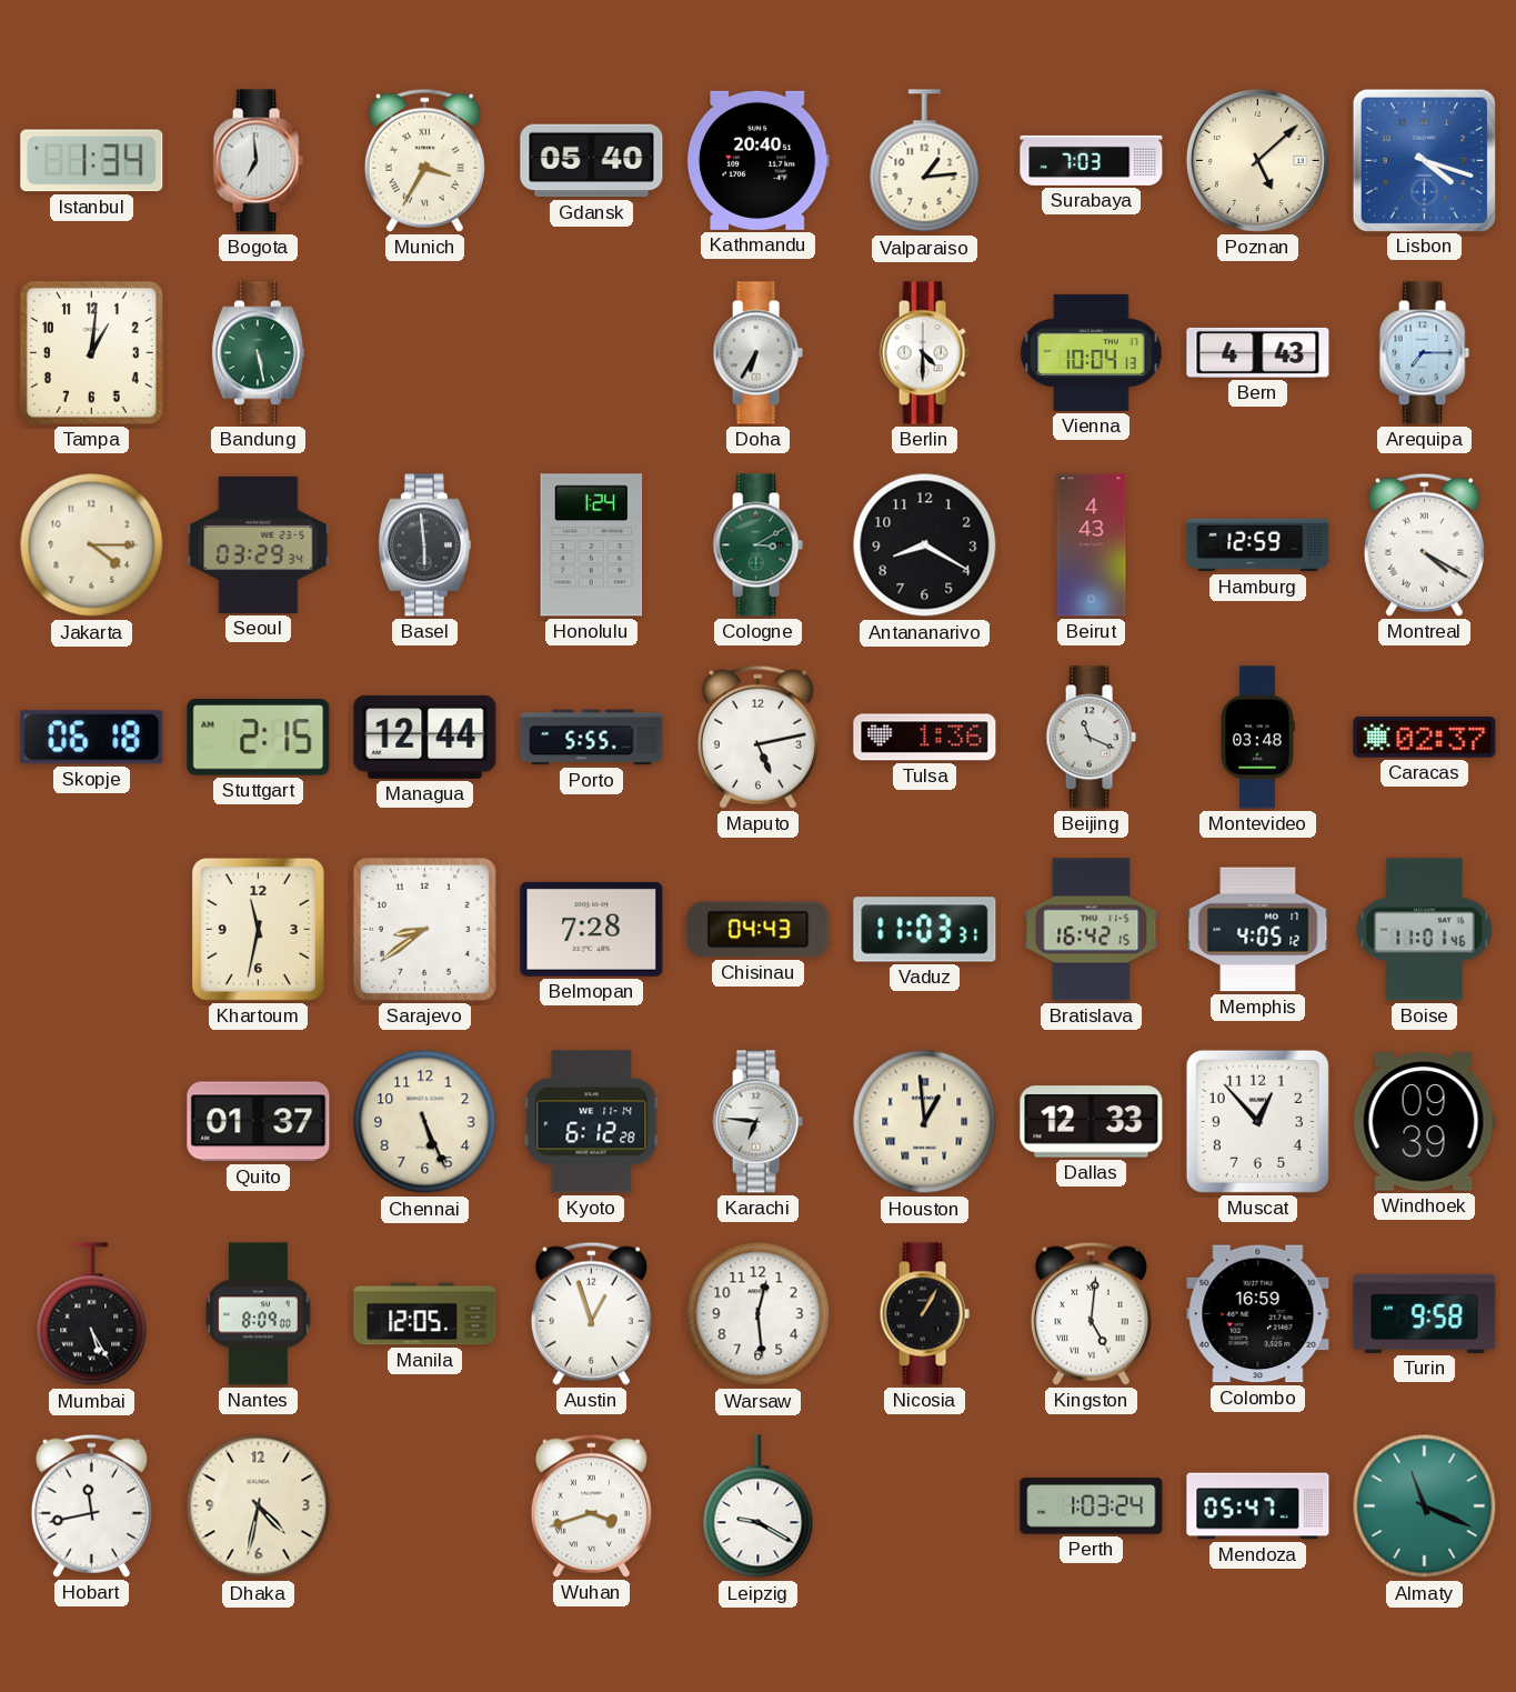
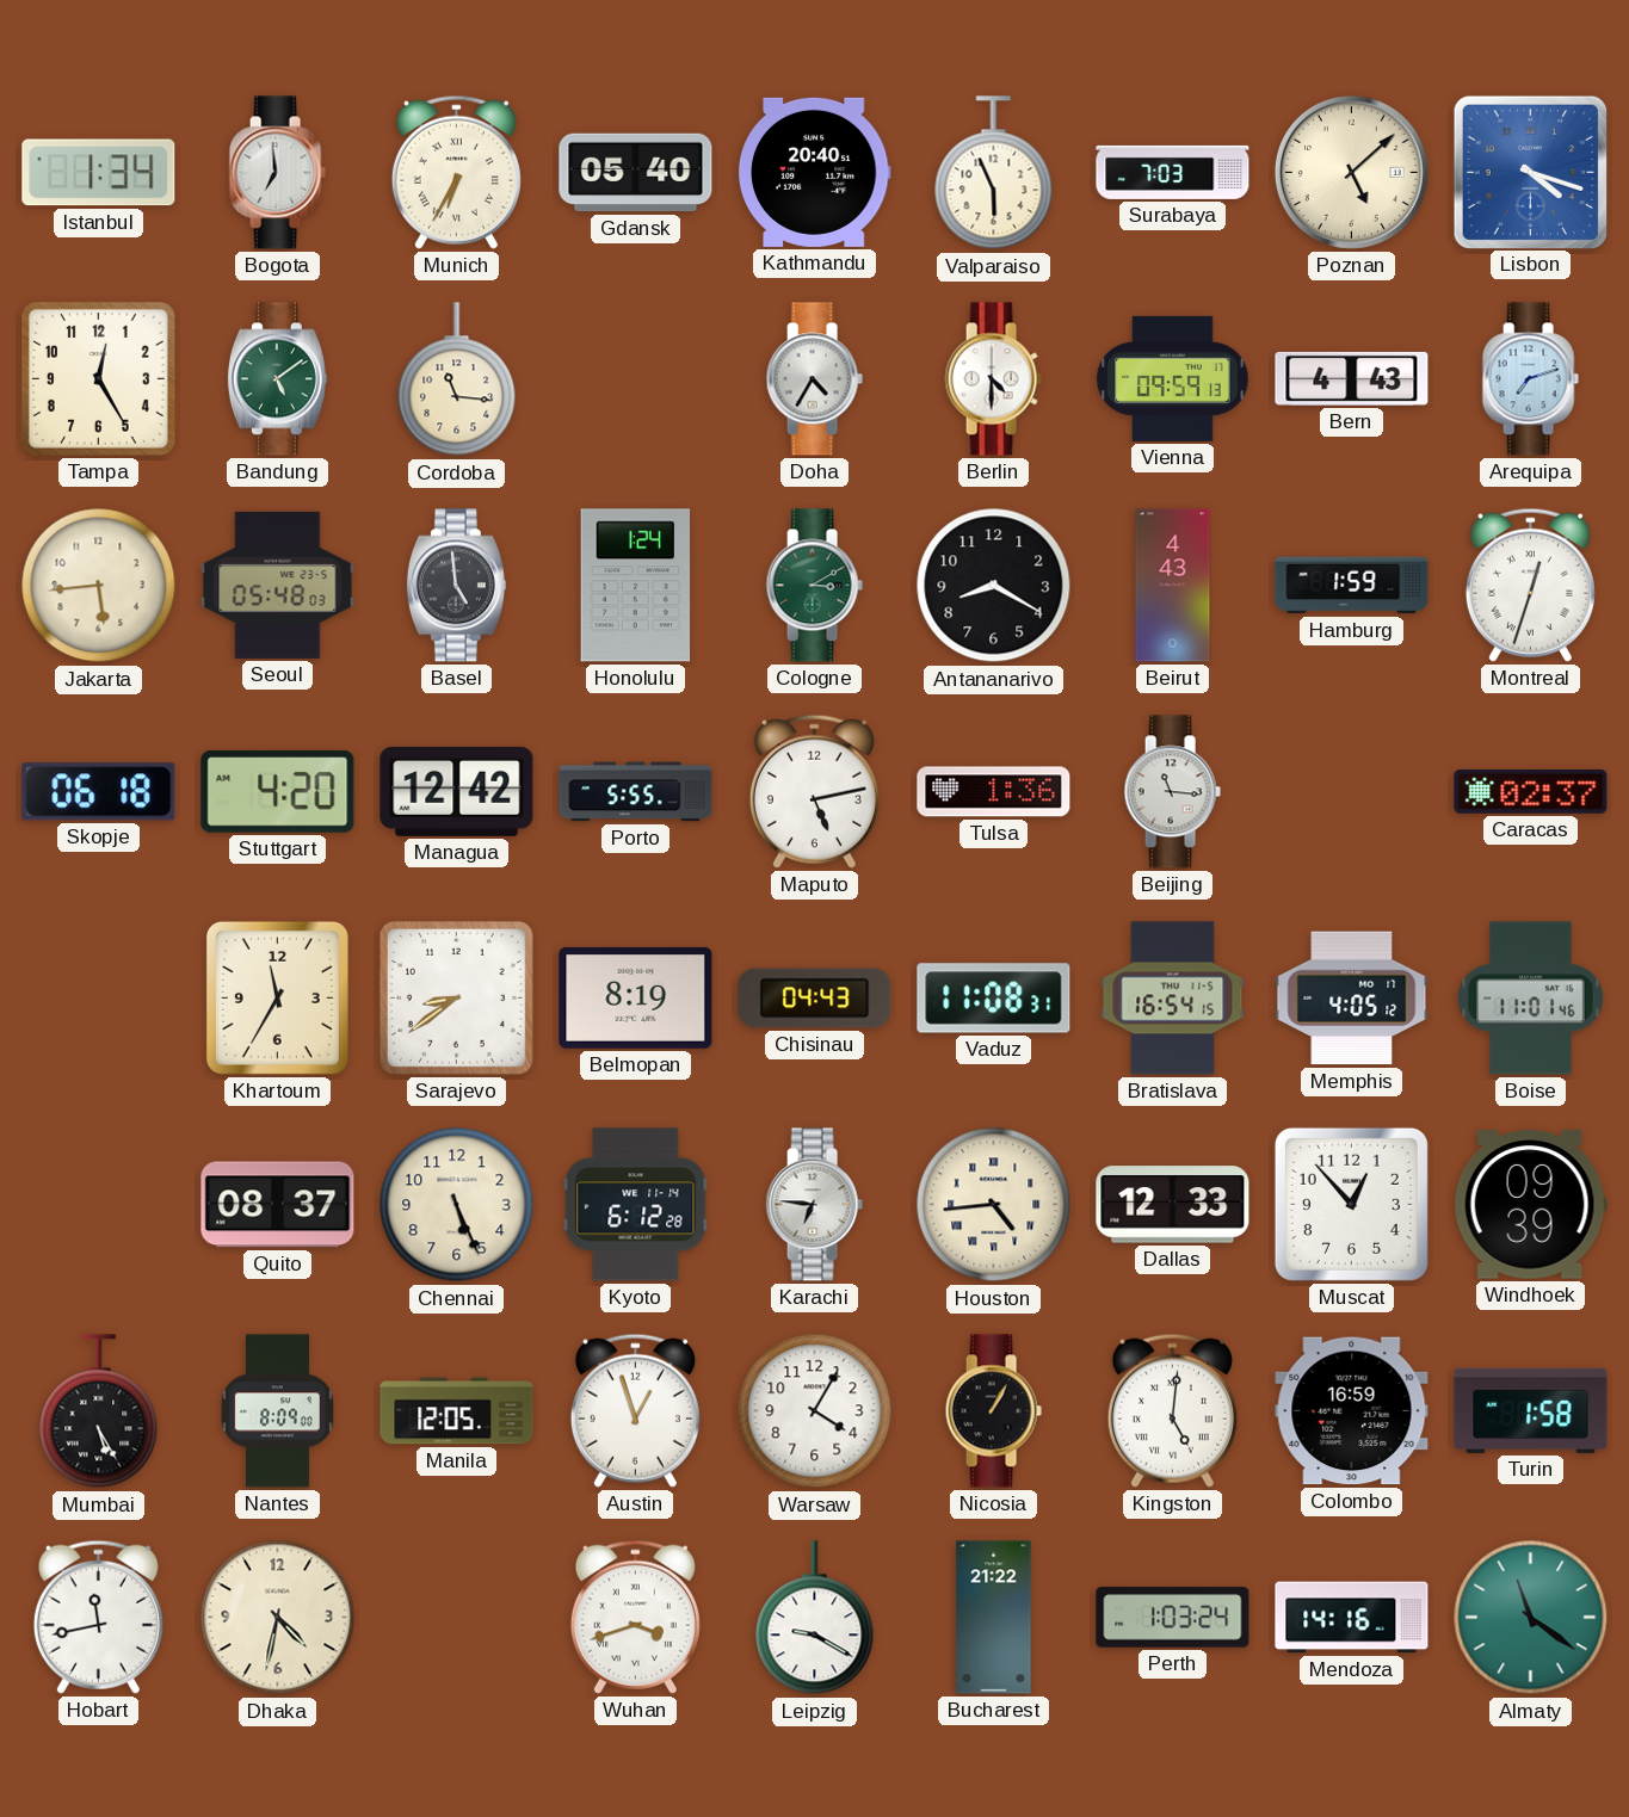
Munich: 3:35 -> 6:35
Valparaiso: 1:14 -> 5:56
Tampa: 1:01 -> 12:25
Bandung: 5:28 -> 5:09
Cordoba: none -> 11:16
Doha: 6:35 -> 4:35
Vienna: 10:04 -> 09:59
Arequipa: 7:15 -> 7:12
Jakarta: 4:15 -> 5:44
Seoul: 03:29 -> 05:48
Basel: 5:59 -> 4:59
Hamburg: 12:59 -> 1:59
Montreal: 4:20 -> 12:33
Stuttgart: 2:15 -> 4:20
Managua: 12:44 -> 12:42
Beijing: 11:19 -> 11:16
Montevideo: 03:48 -> none
Khartoum: 11:32 -> 11:35
Belmopan: 7:28 -> 8:19
Vaduz: 11:03 -> 11:08
Bratislava: 16:42 -> 16:54
Quito: 01:37 -> 08:37
Houston: 12:59 -> 4:44
Warsaw: 12:29 -> 4:05
Turin: 9:58 -> 1:58
Bucharest: none -> 21:22
Mendoza: 05:47 -> 14:16
Almaty: 11:19 -> 11:21
